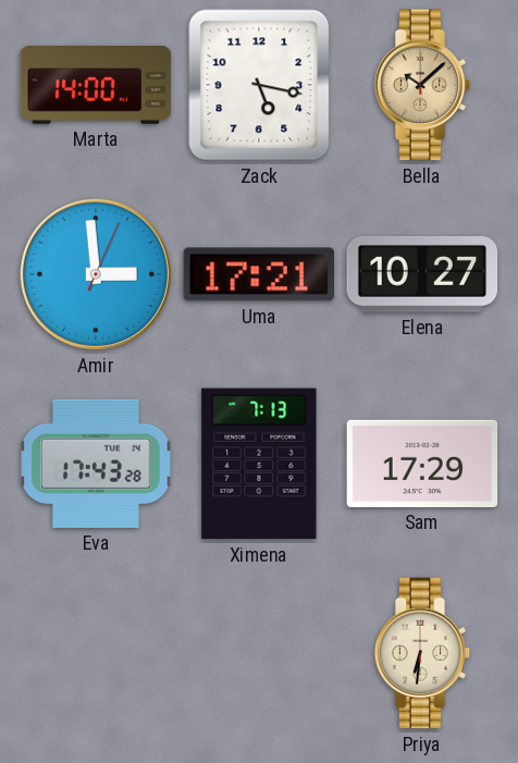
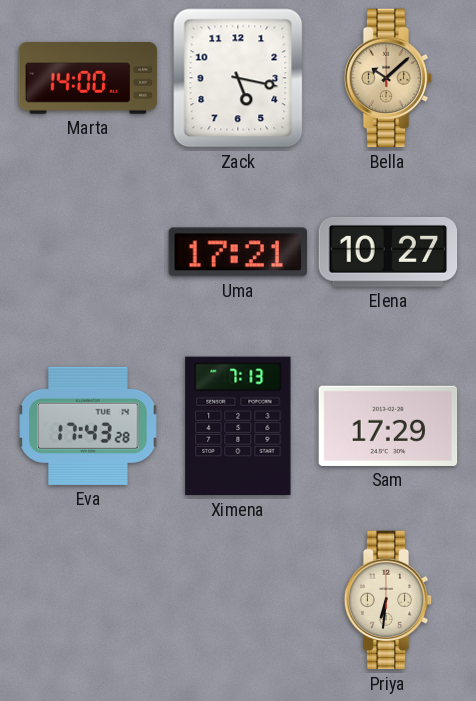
Amir: 2:59 -> none
